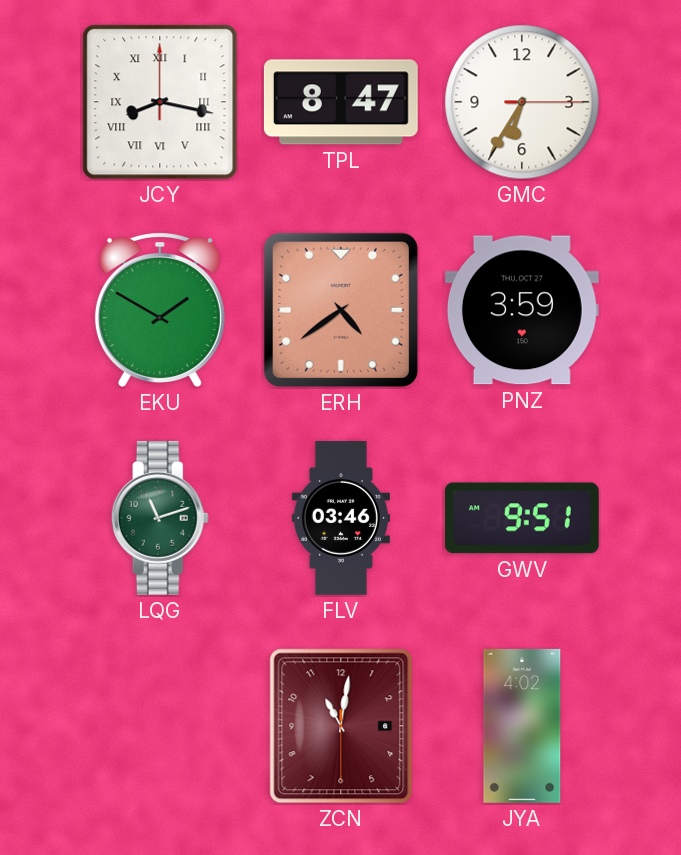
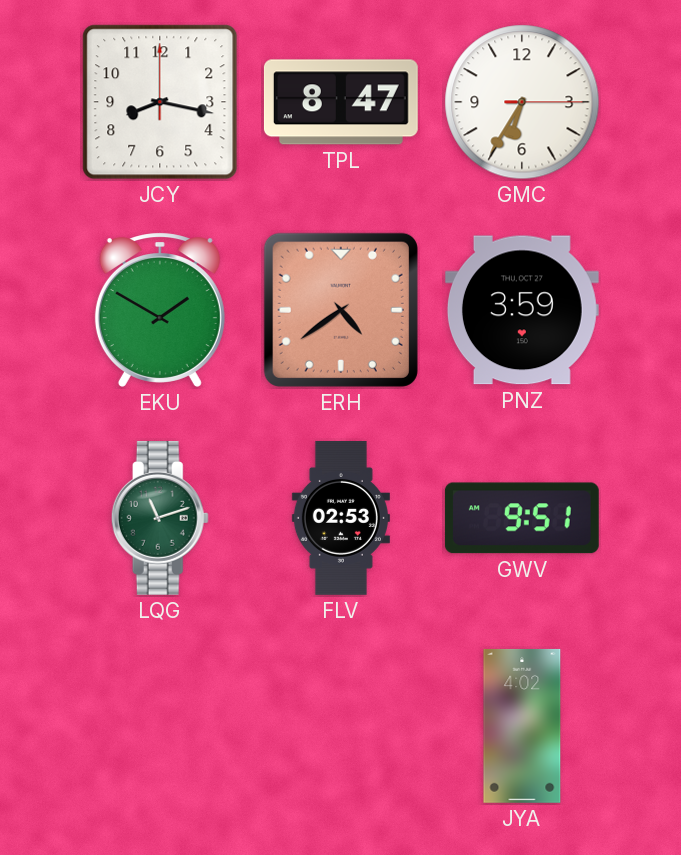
JCY numerals: Roman -> Arabic
FLV: 03:46 -> 02:53
ZCN: 11:01 -> none
